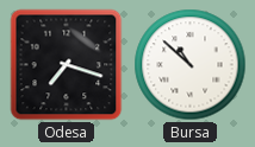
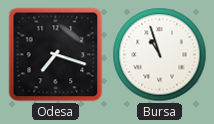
Bursa: 10:52 -> 10:57
